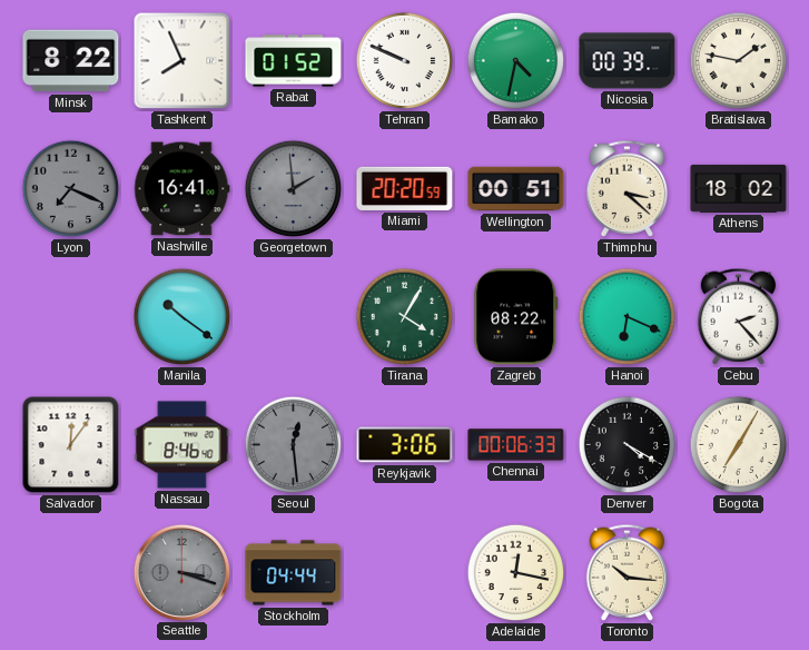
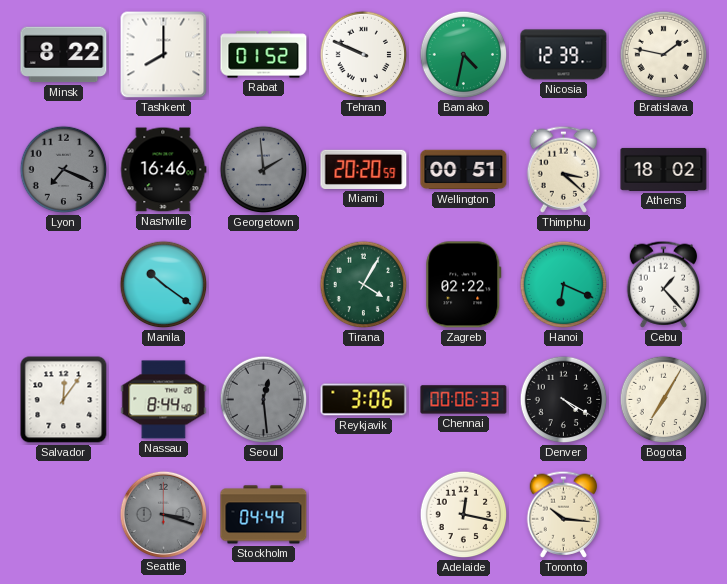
Tashkent: 7:56 -> 8:00
Nicosia: 00:39 -> 12:39
Nashville: 16:41 -> 16:46
Zagreb: 08:22 -> 02:22
Cebu: 2:23 -> 1:23
Nassau: 8:46 -> 8:44
